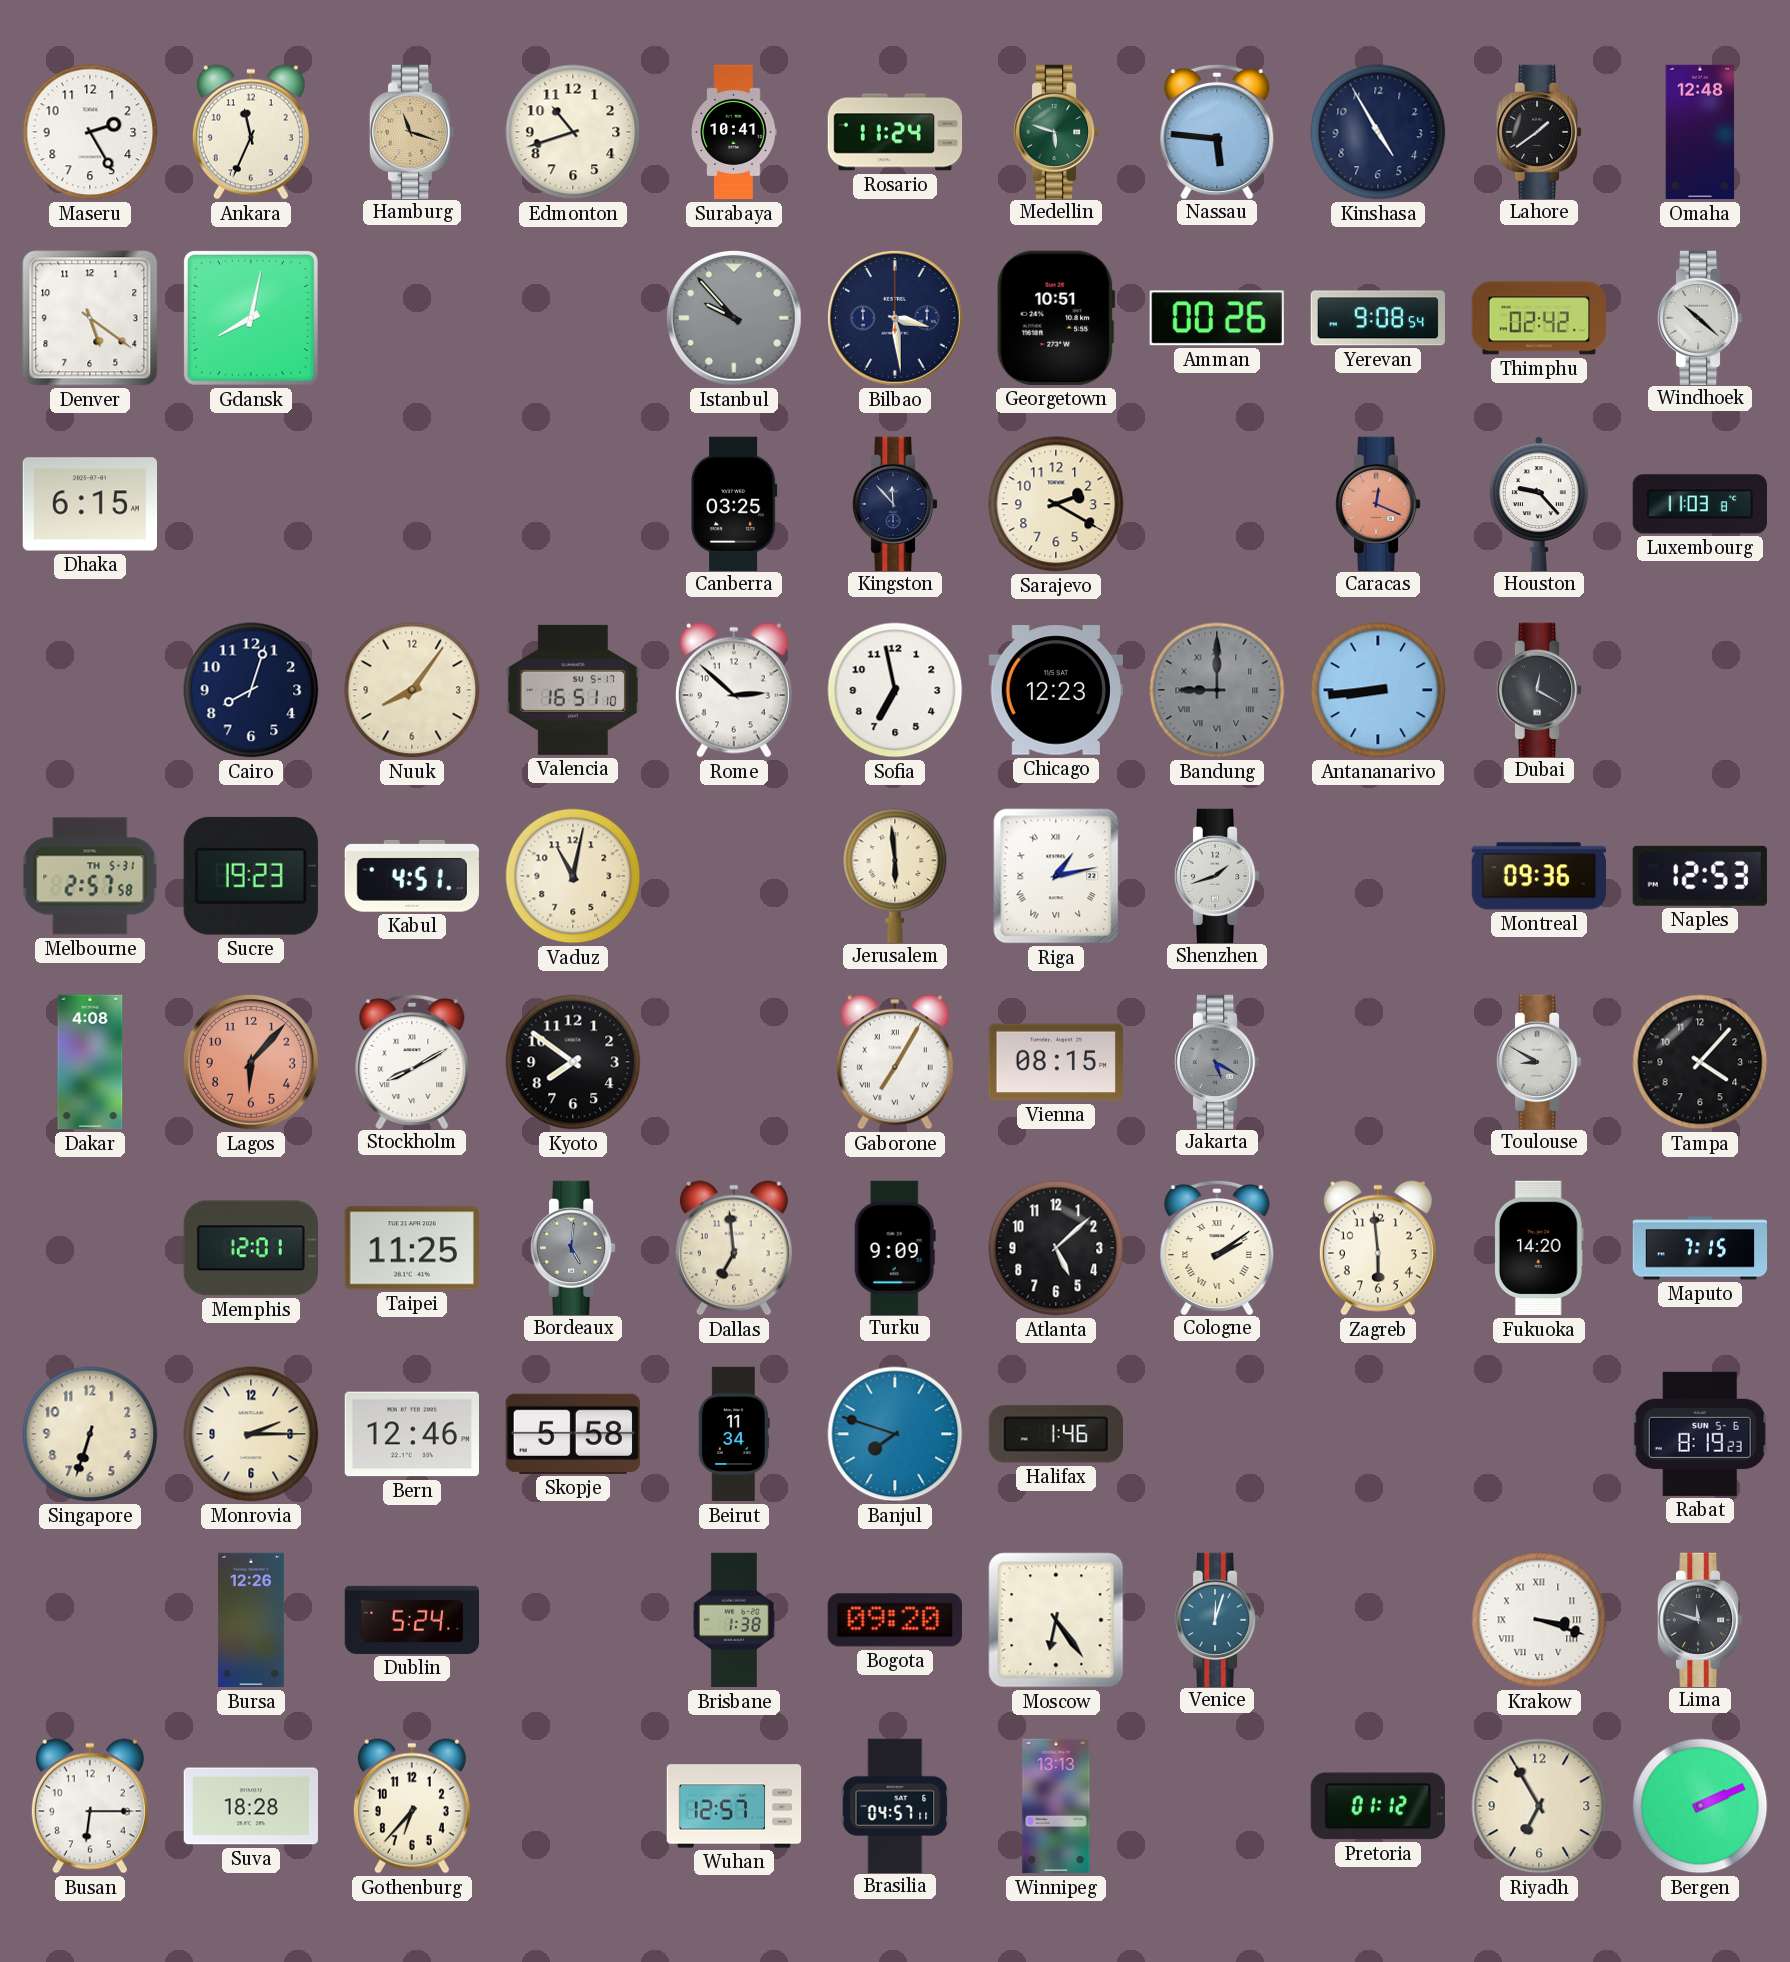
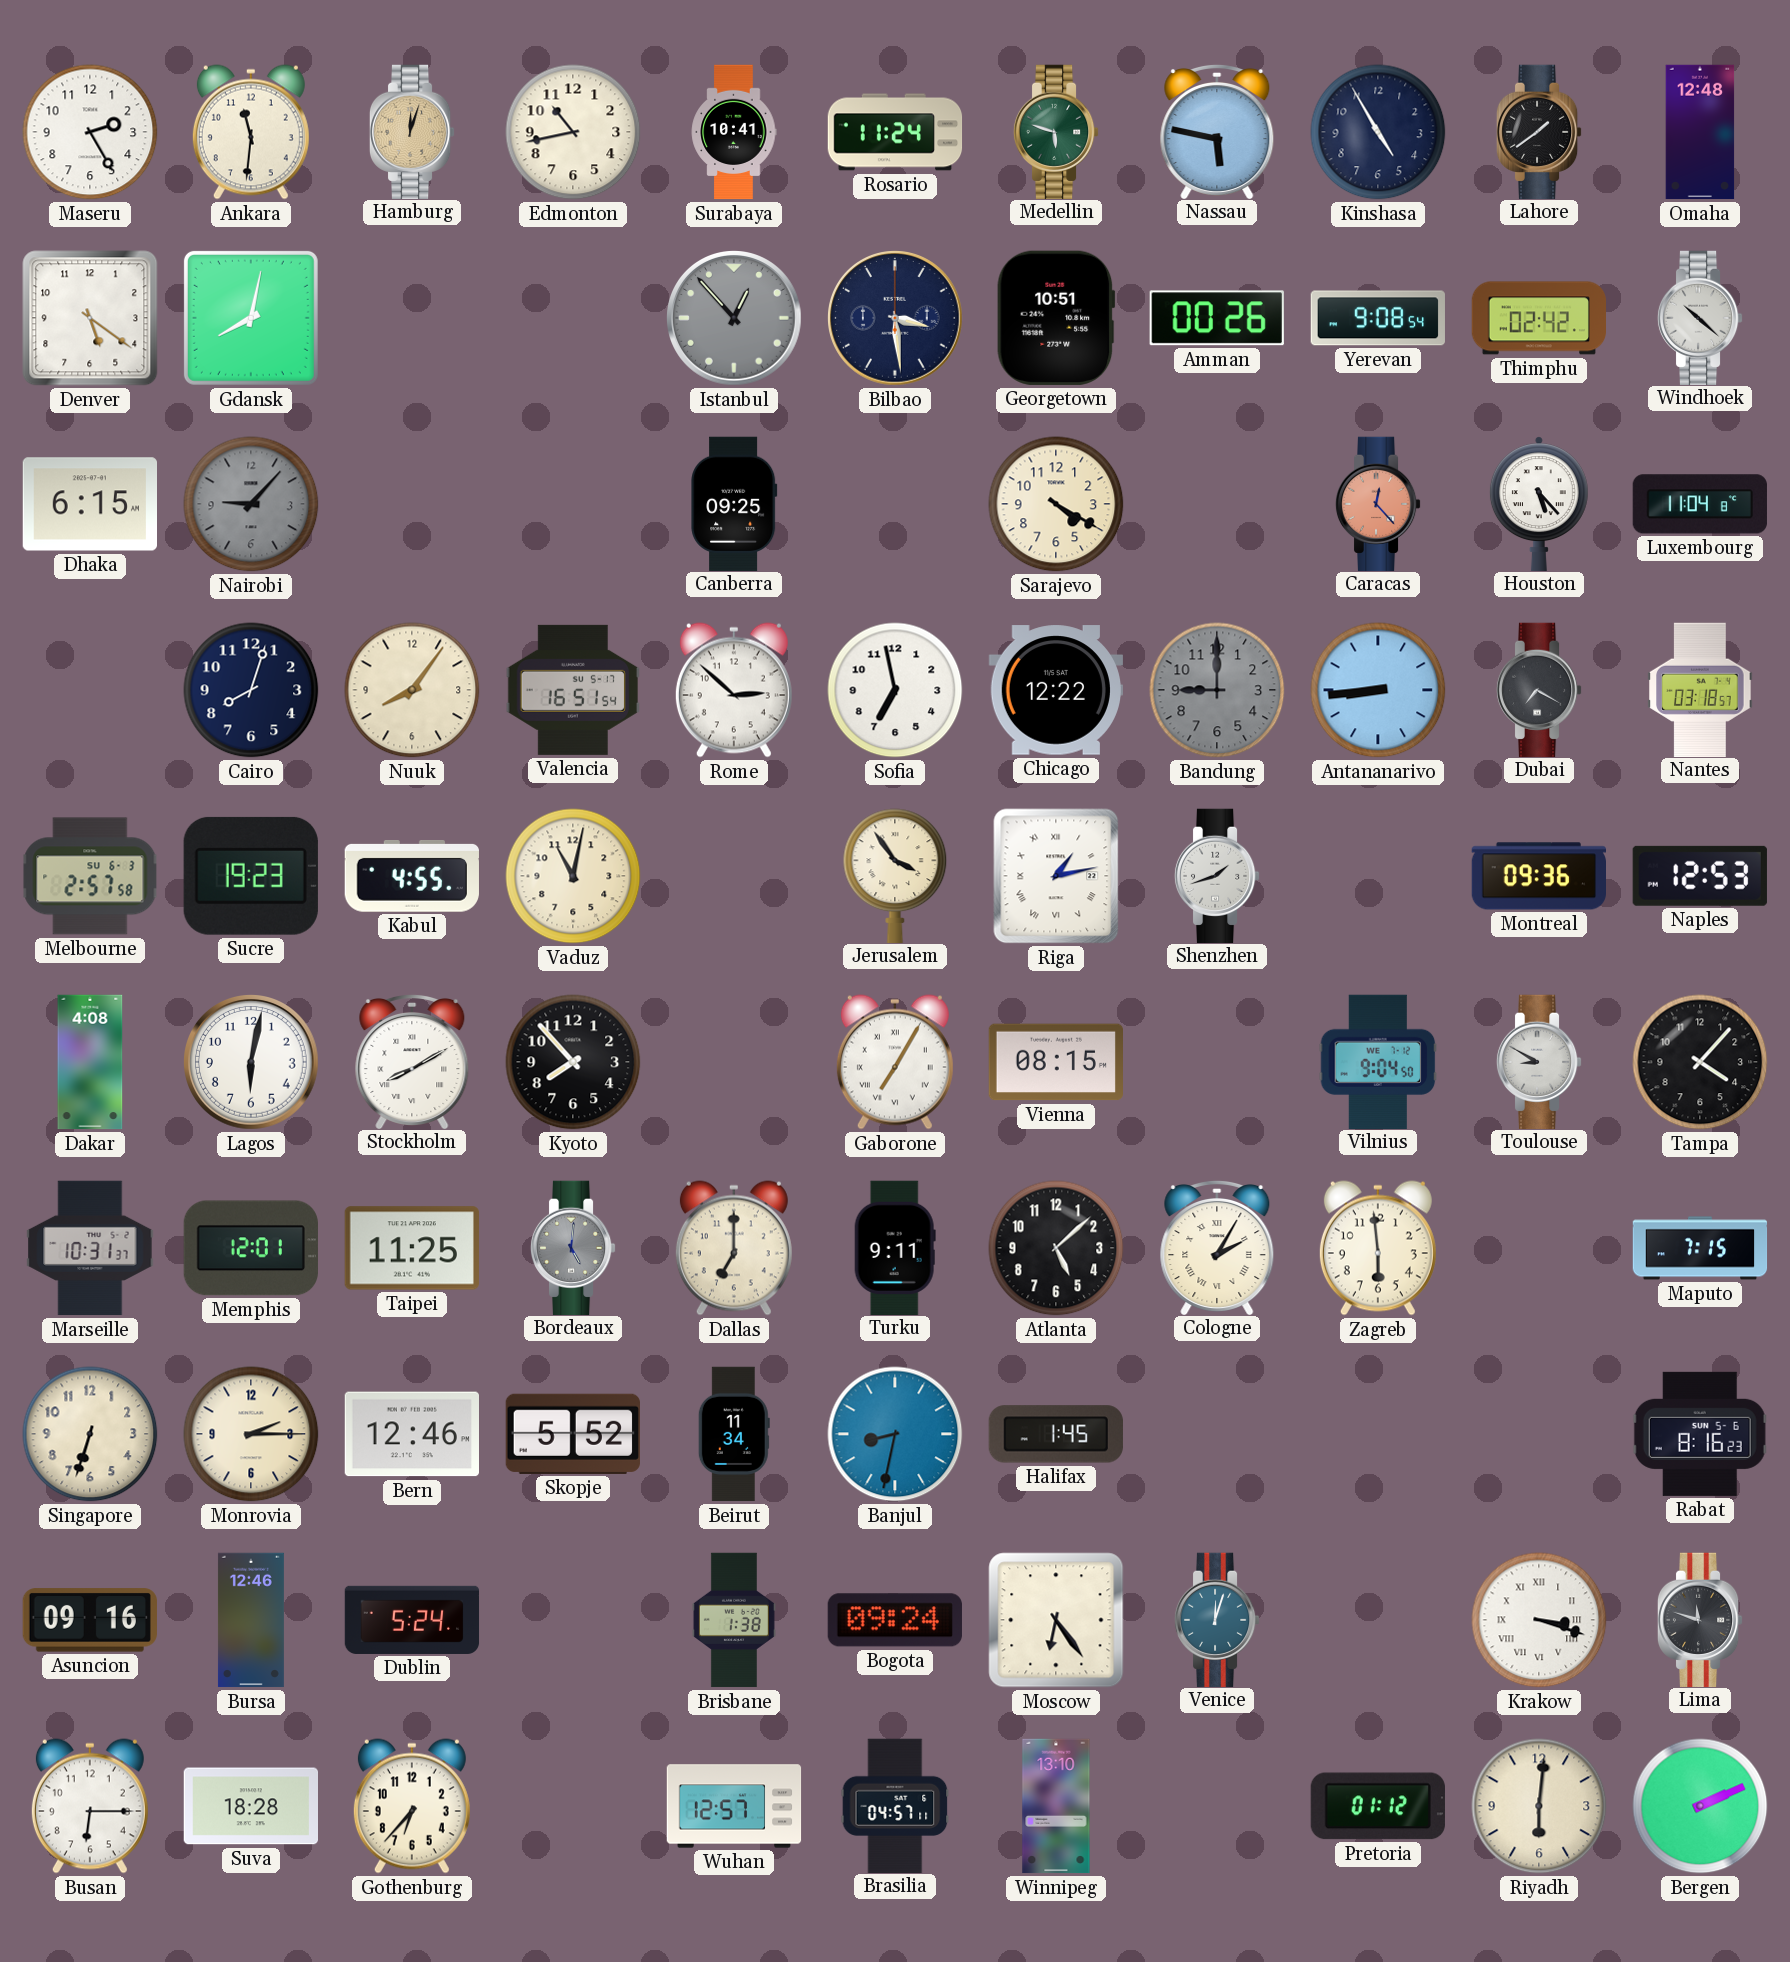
Ankara: 11:34 -> 11:31
Hamburg: 11:18 -> 12:03
Edmonton: 10:42 -> 10:43
Nassau: 5:46 -> 5:47
Istanbul: 9:53 -> 12:53
Nairobi: none -> 9:07
Canberra: 03:25 -> 09:25
Kingston: 11:53 -> none
Sarajevo: 2:20 -> 4:20
Caracas: 12:19 -> 12:23
Houston: 9:23 -> 5:23
Luxembourg: 11:03 -> 11:04
Valencia: 16:51:10 -> 16:51:54
Chicago: 12:23 -> 12:22
Bandung numerals: Roman -> Arabic
Dubai: 12:20 -> 7:20
Nantes: none -> 03:18
Melbourne date: TH 5-31 -> SU 6-3
Kabul: 4:51 -> 4:55
Jerusalem: 5:59 -> 3:54
Lagos: 6:07 -> 6:02
Lagos dial: salmon -> white
Kyoto: 7:51 -> 7:53
Jakarta: 5:20 -> none
Vilnius: none -> 9:04
Marseille: none -> 10:31
Dallas: 6:59 -> 7:00
Turku: 9:09 -> 9:11
Cologne: 2:09 -> 2:05
Fukuoka: 14:20 -> none
Skopje: 5:58 -> 5:52
Banjul: 7:48 -> 8:32
Halifax: 1:46 -> 1:45
Rabat: 8:19 -> 8:16
Asuncion: none -> 09:16
Bursa: 12:26 -> 12:46
Bogota: 09:20 -> 09:24
Winnipeg: 13:13 -> 13:10
Riyadh: 6:55 -> 6:01
